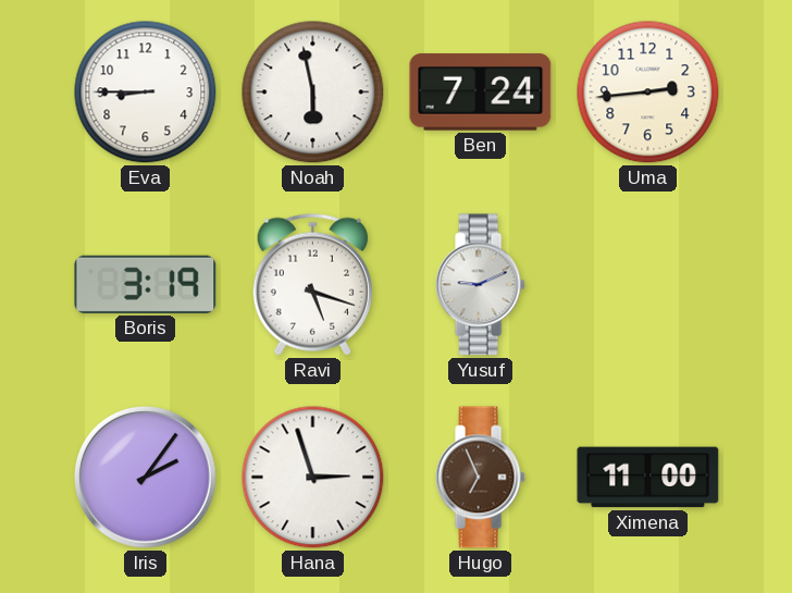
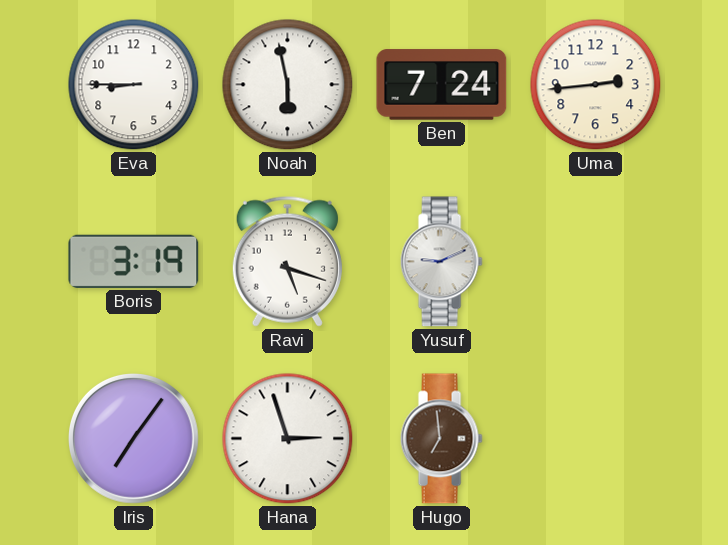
Iris: 2:06 -> 7:06
Hugo: 6:56 -> 6:59
Ximena: 11:00 -> none
